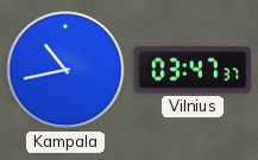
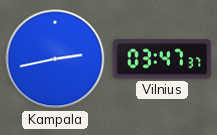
Kampala: 10:43 -> 2:43
